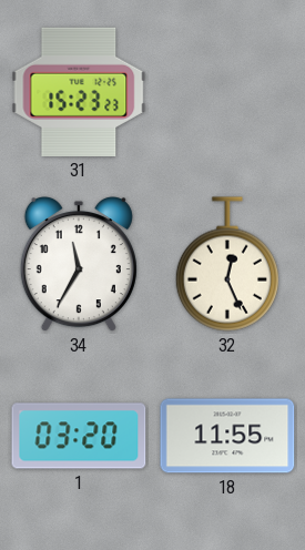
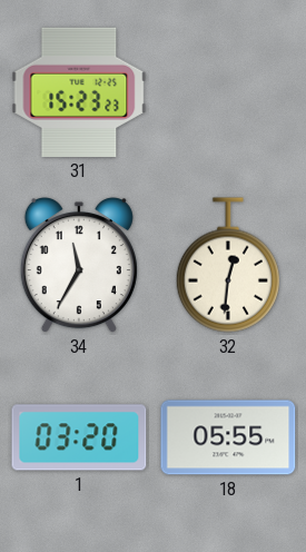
32: 12:26 -> 12:31
18: 11:55 -> 05:55
